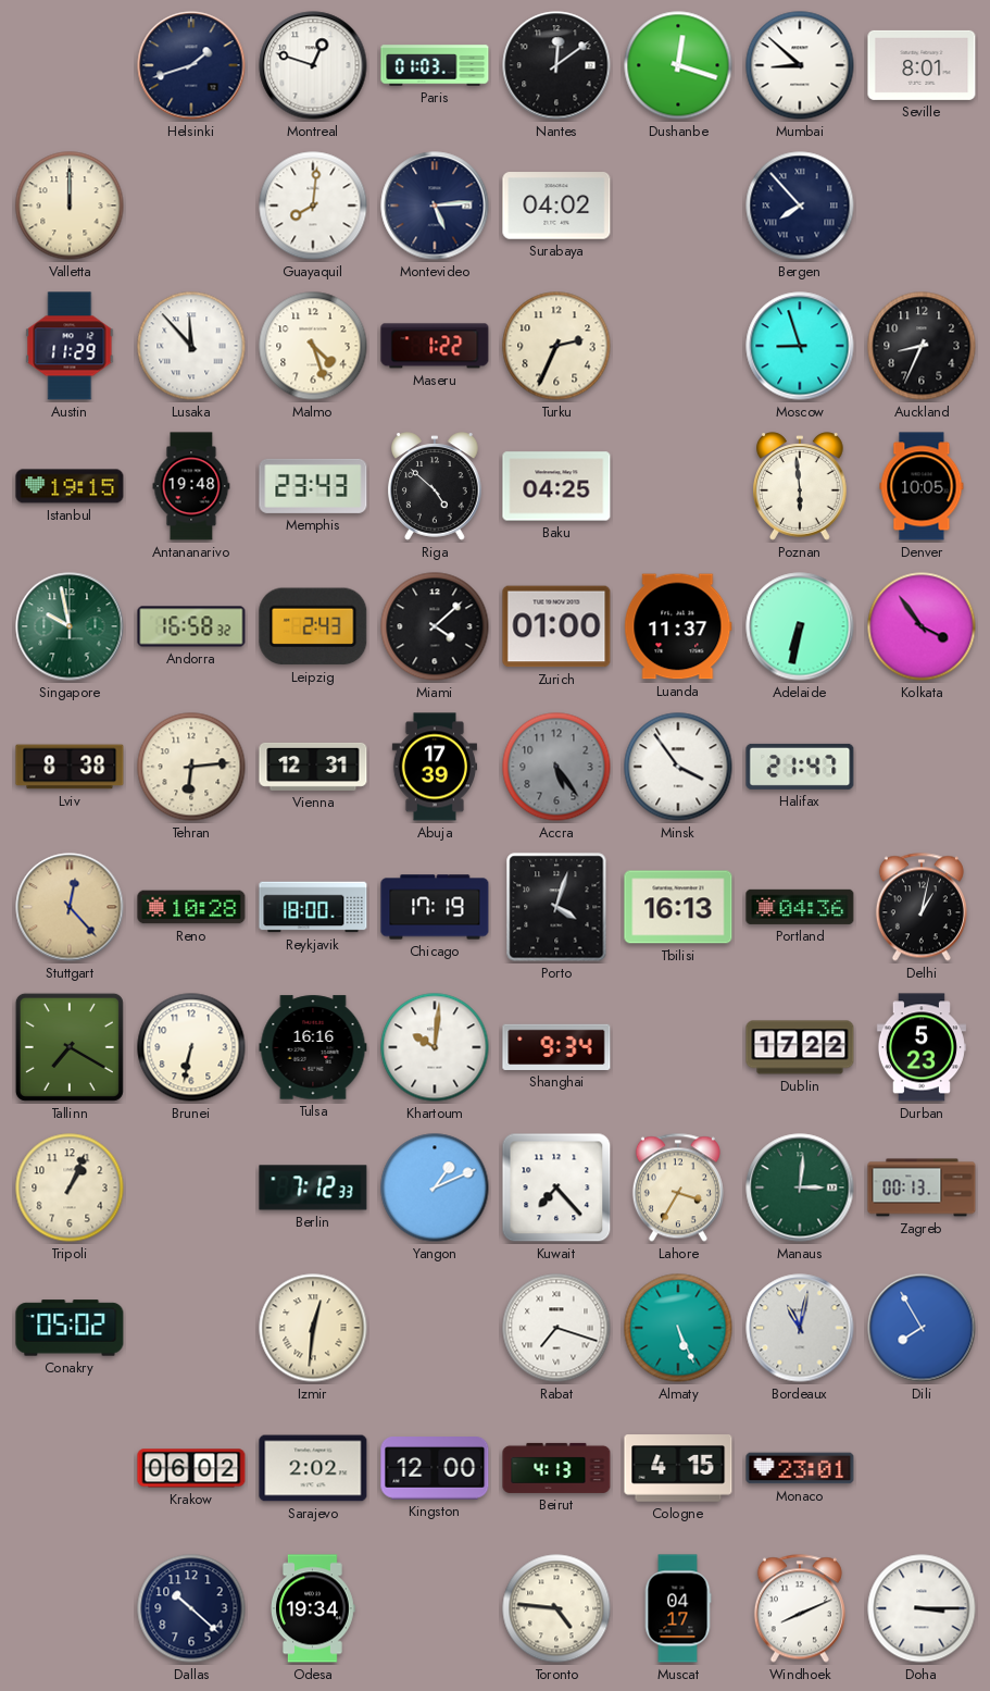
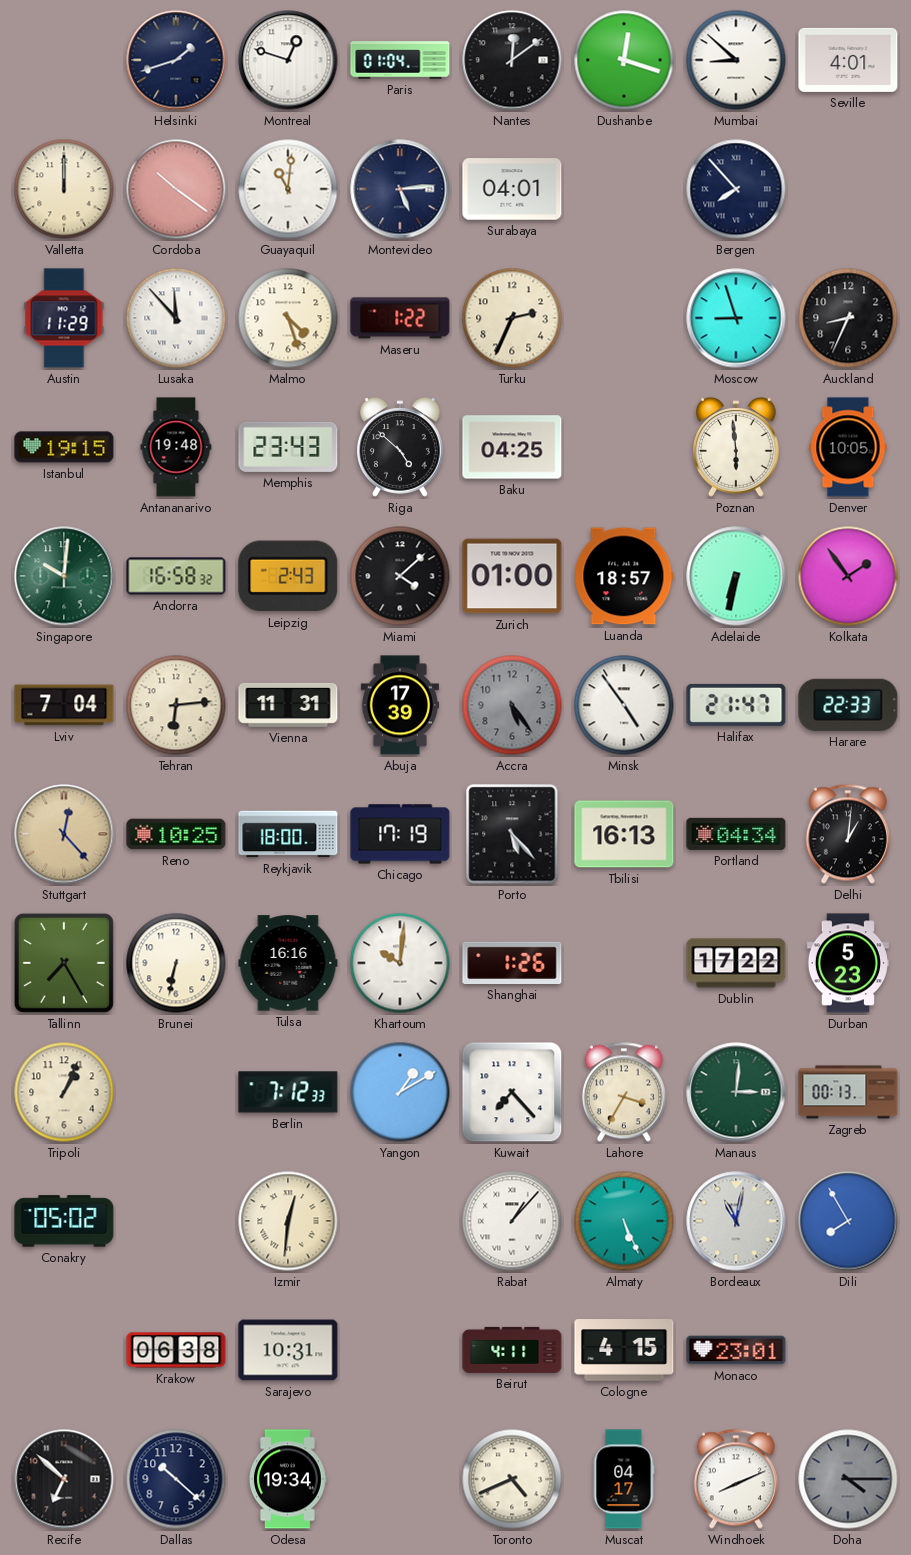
Paris: 01:03 -> 01:04
Seville: 8:01 -> 4:01
Cordoba: none -> 10:21
Guayaquil: 8:01 -> 11:01
Surabaya: 04:02 -> 04:01
Singapore: 9:58 -> 10:01
Luanda: 11:37 -> 18:57
Kolkata: 3:54 -> 1:54
Lviv: 8:38 -> 7:04
Vienna: 12:31 -> 11:31
Minsk: 3:54 -> 4:54
Harare: none -> 22:33
Reno: 10:28 -> 10:25
Porto: 4:03 -> 5:23
Portland: 04:36 -> 04:34
Delhi: 1:02 -> 1:01
Tallinn: 7:20 -> 7:25
Shanghai: 9:34 -> 1:26
Yangon: 1:11 -> 1:10
Rabat: 7:18 -> 1:07
Krakow: 06:02 -> 06:38
Sarajevo: 2:02 -> 10:31
Kingston: 12:00 -> none
Beirut: 4:13 -> 4:11
Recife: none -> 6:52
Toronto: 4:46 -> 4:41
Doha: 3:15 -> 4:15
Doha dial: white -> grey
